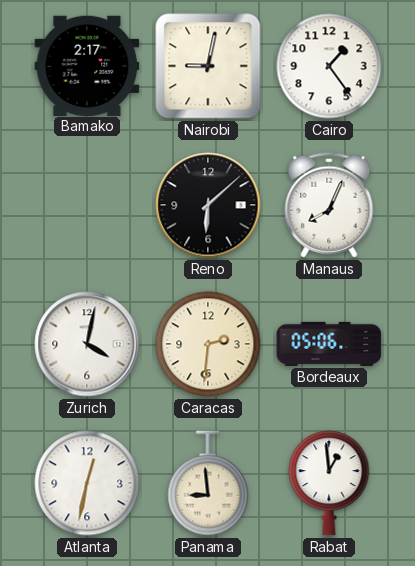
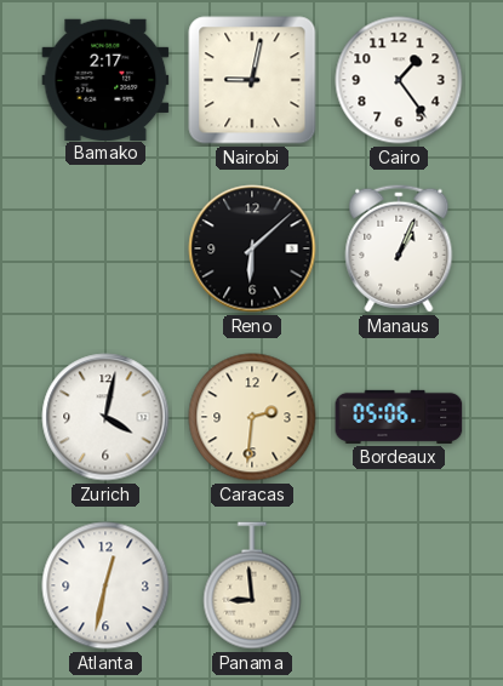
Manaus: 8:04 -> 1:04
Rabat: 12:59 -> none
